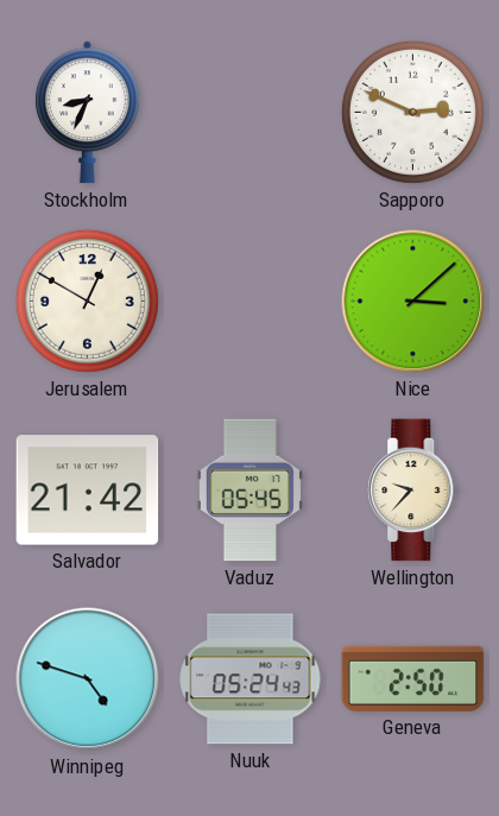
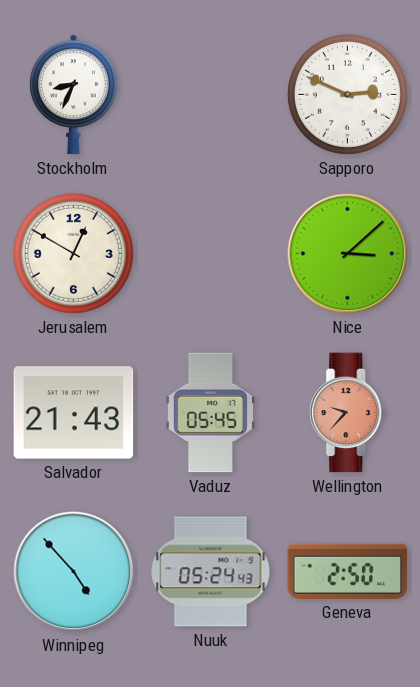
Salvador: 21:42 -> 21:43
Wellington dial: cream -> salmon
Winnipeg: 4:48 -> 4:53
